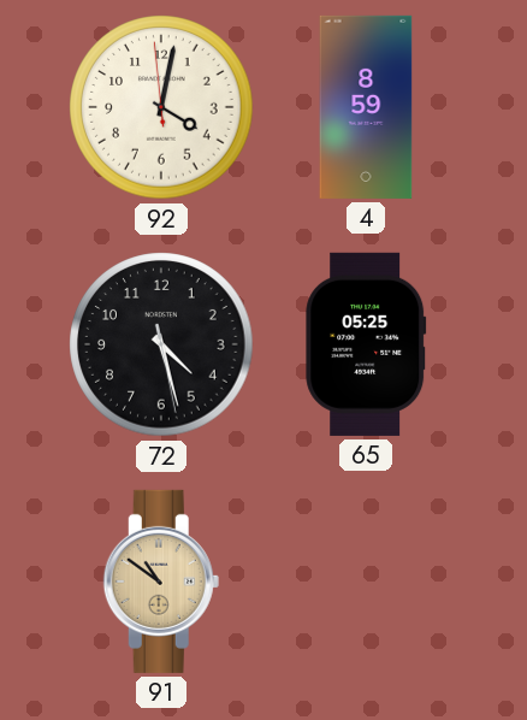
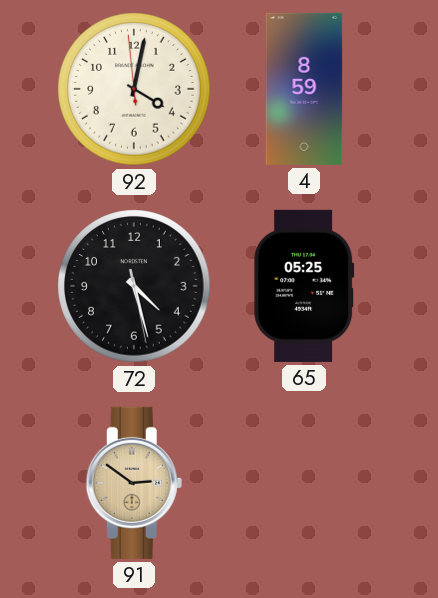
91: 10:51 -> 2:51
